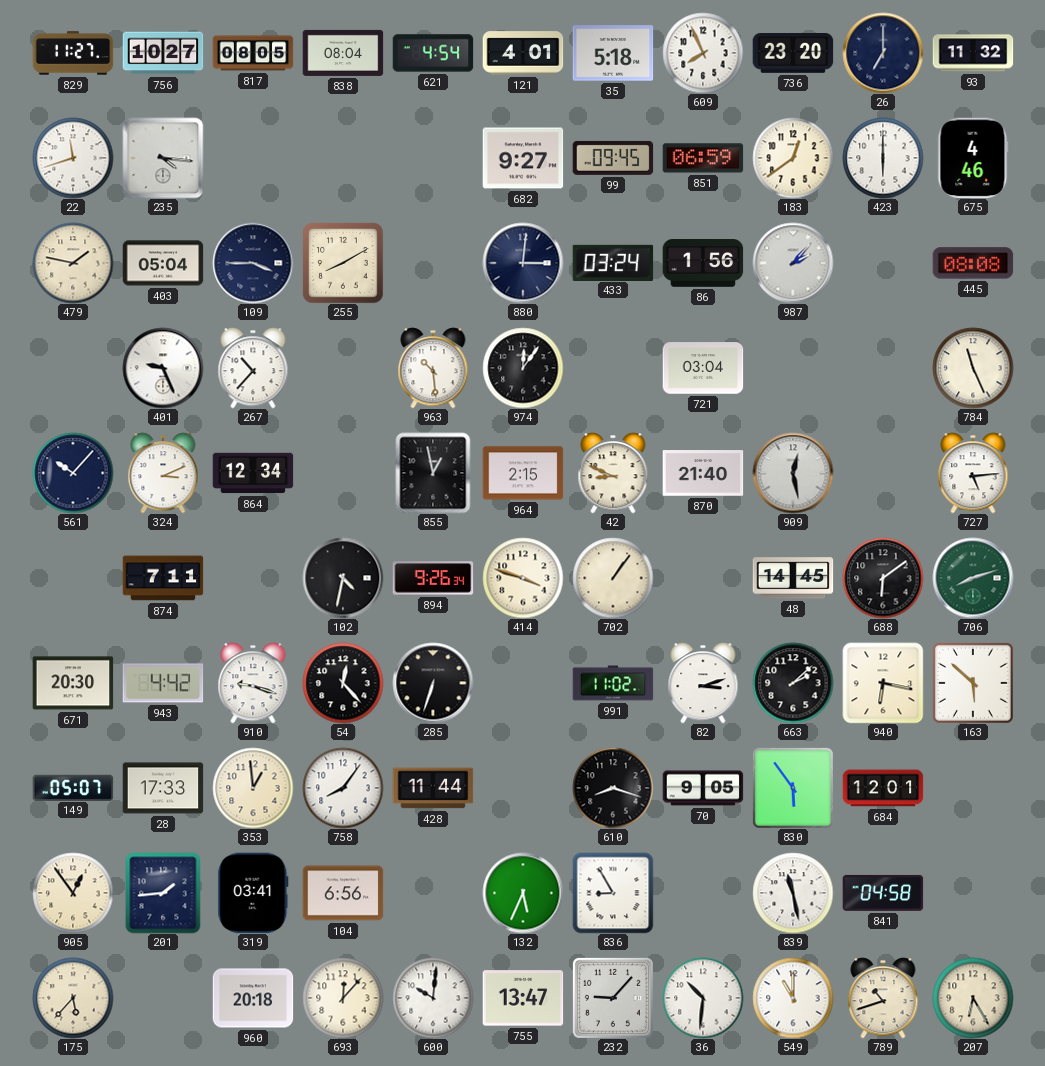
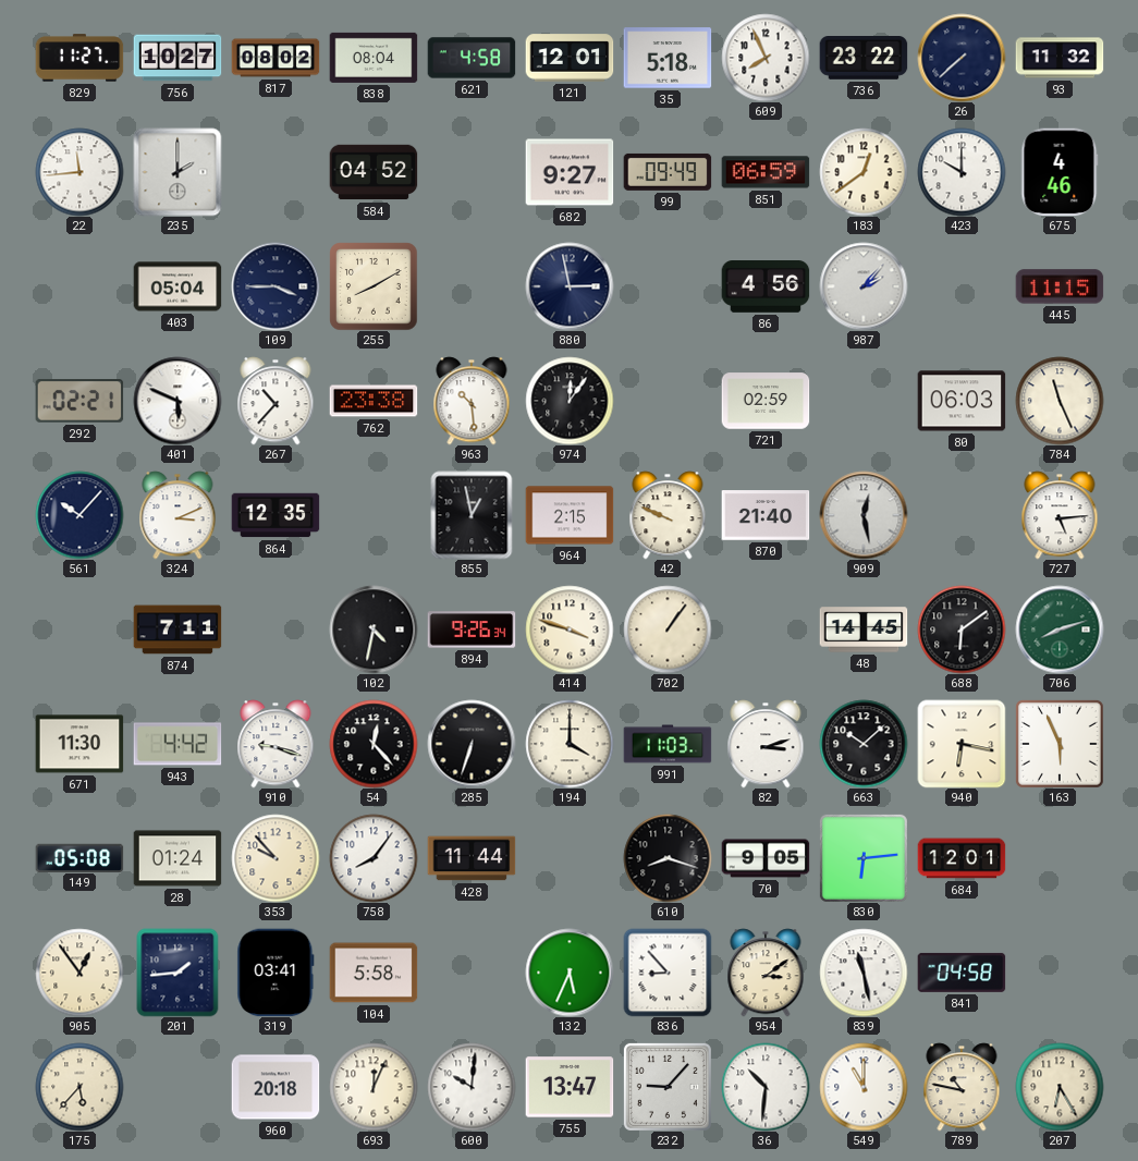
817: 08:05 -> 08:02
621: 4:54 -> 4:58
121: 4:01 -> 12:01
736: 23:20 -> 23:22
26: 7:00 -> 7:38
22: 11:42 -> 11:44
235: 4:16 -> 2:00
584: none -> 04:52
99: 09:45 -> 09:49
423: 6:00 -> 10:00
479: 1:47 -> none
880: 3:01 -> 2:58
433: 03:24 -> none
86: 1:56 -> 4:56
445: 08:08 -> 11:15
292: none -> 02:21
401: 9:26 -> 5:49
762: none -> 23:38
721: 03:04 -> 02:59
80: none -> 06:03
864: 12:34 -> 12:35
42: 8:49 -> 9:49
671: 20:30 -> 11:30
194: none -> 4:00
991: 11:02 -> 11:03
663: 2:08 -> 10:08
163: 5:52 -> 5:56
149: 05:07 -> 05:08
28: 17:33 -> 01:24
353: 12:59 -> 9:53
830: 5:54 -> 6:14
104: 6:56 -> 5:58
836: 8:55 -> 8:53
954: none -> 3:09
693: 12:07 -> 12:04
789: 10:42 -> 10:47
